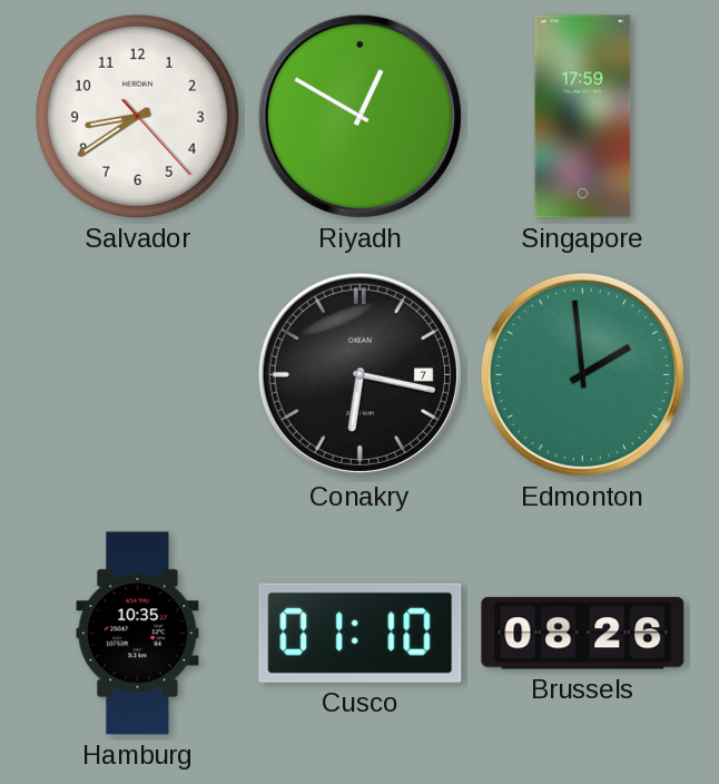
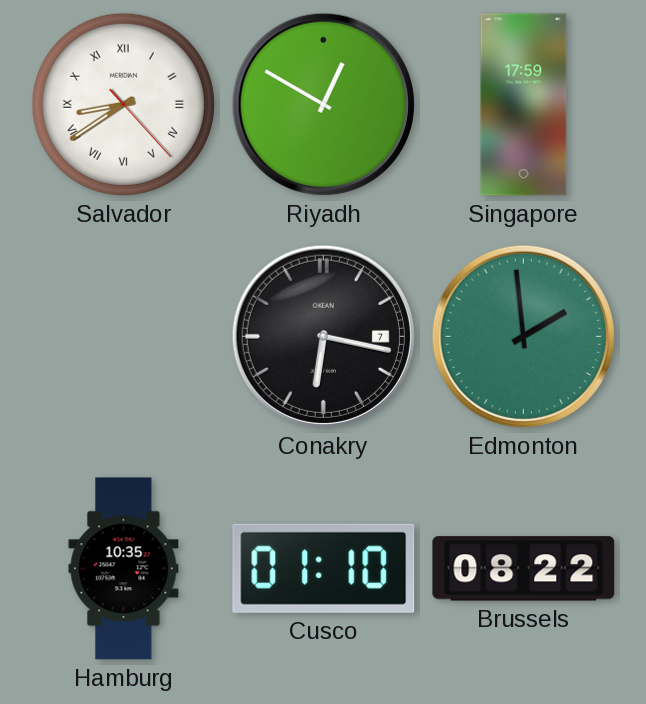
Salvador numerals: Arabic -> Roman
Brussels: 08:26 -> 08:22
